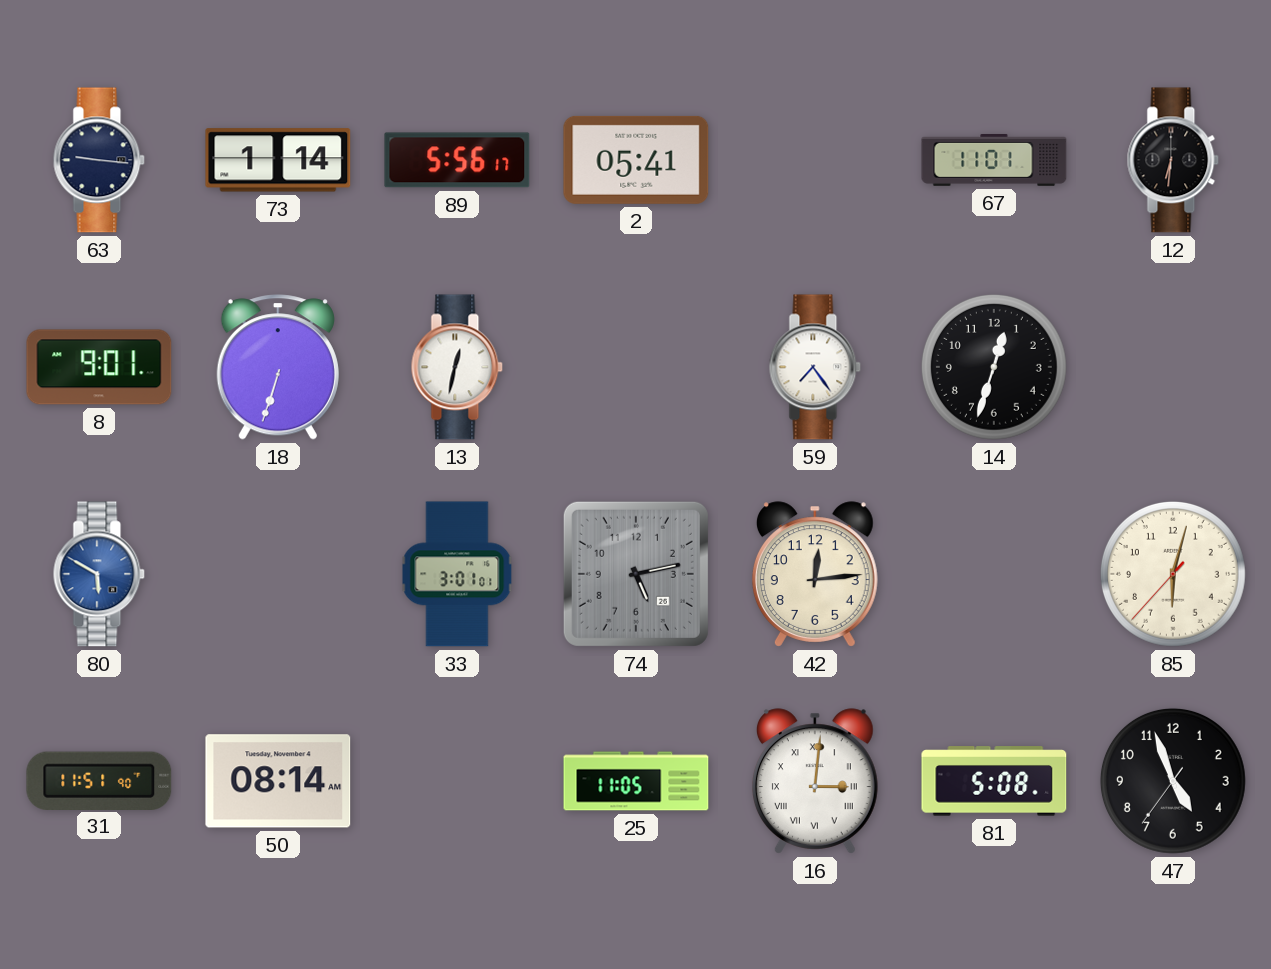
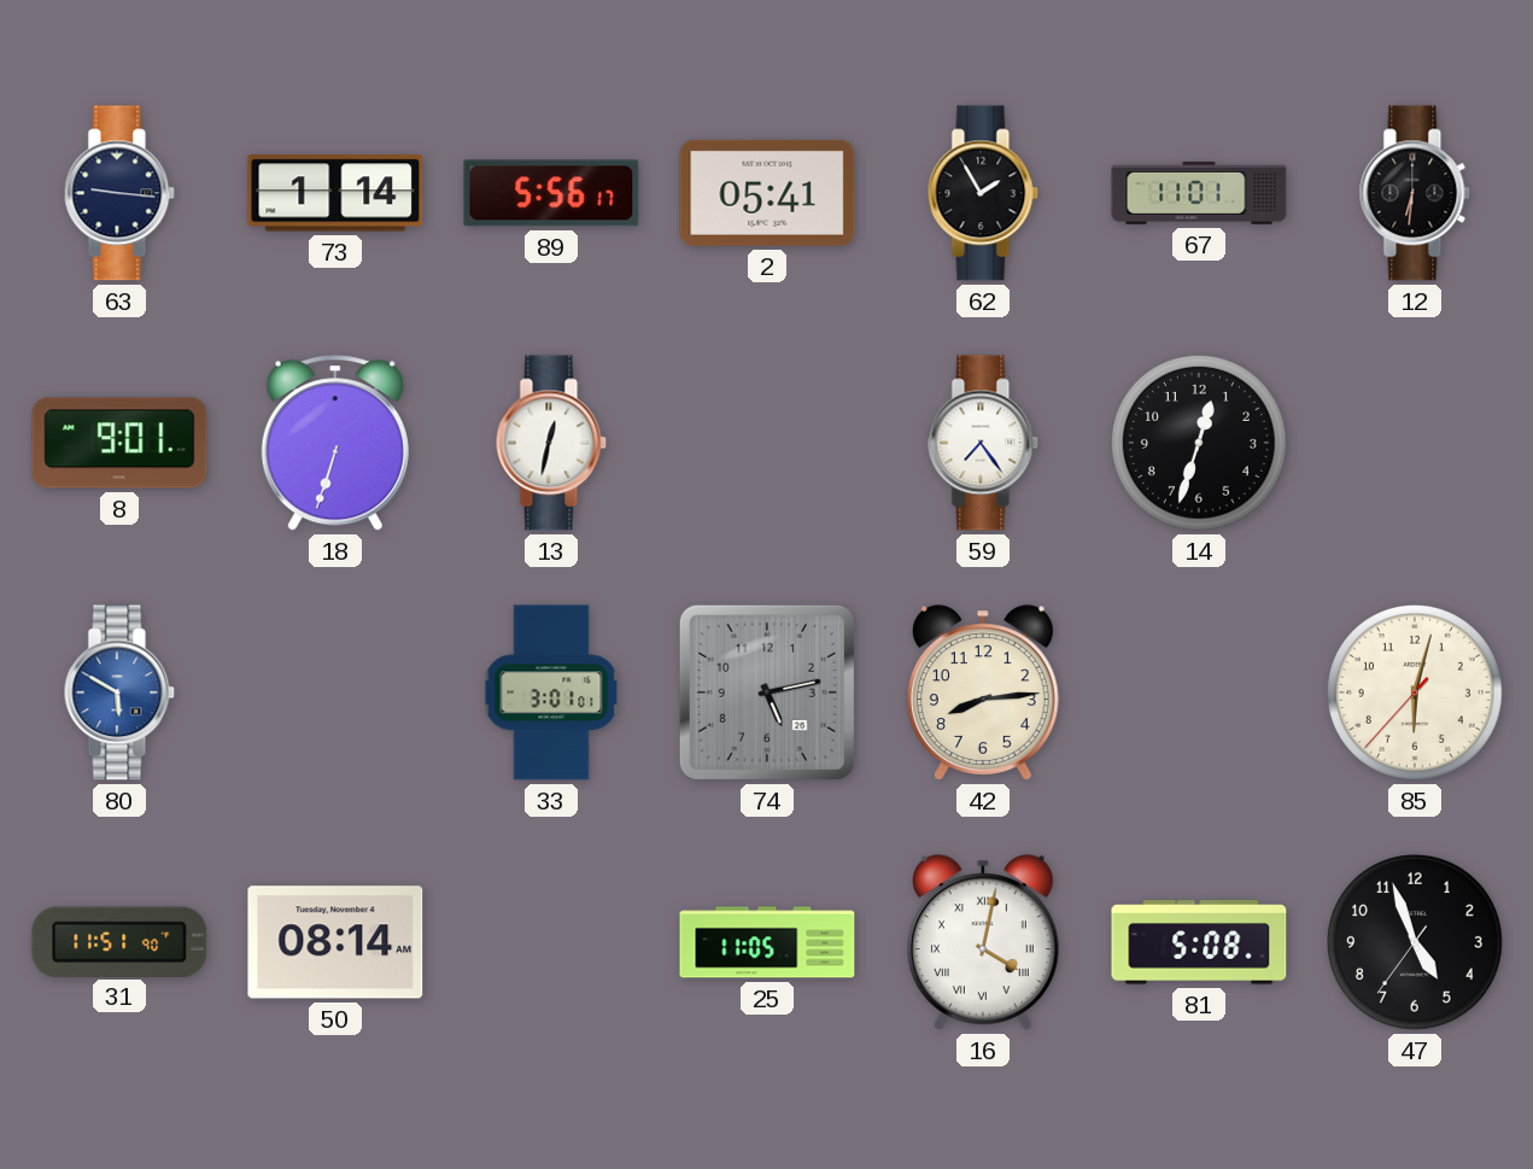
62: none -> 1:55
42: 12:14 -> 8:14
16: 3:01 -> 4:02
